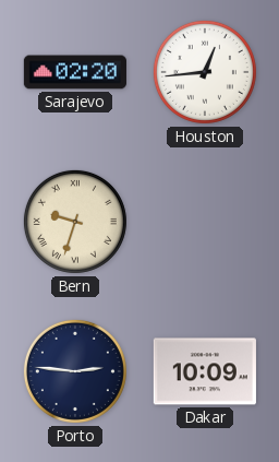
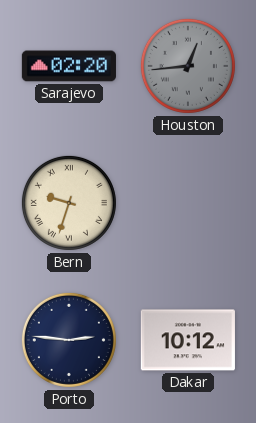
Houston dial: white -> grey
Dakar: 10:09 -> 10:12
